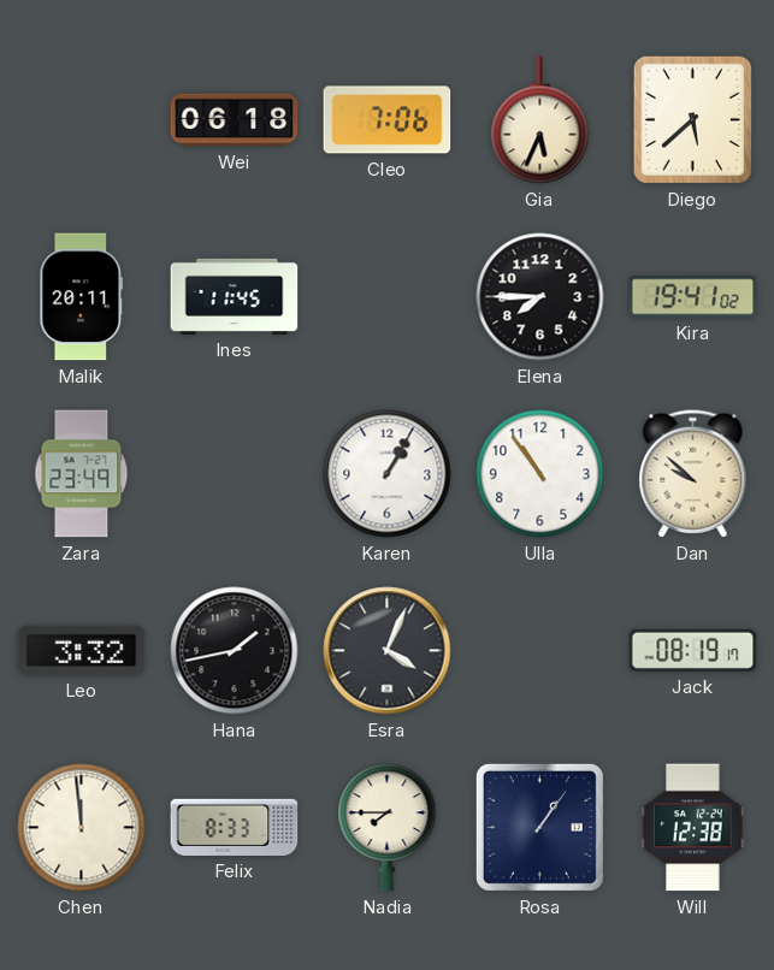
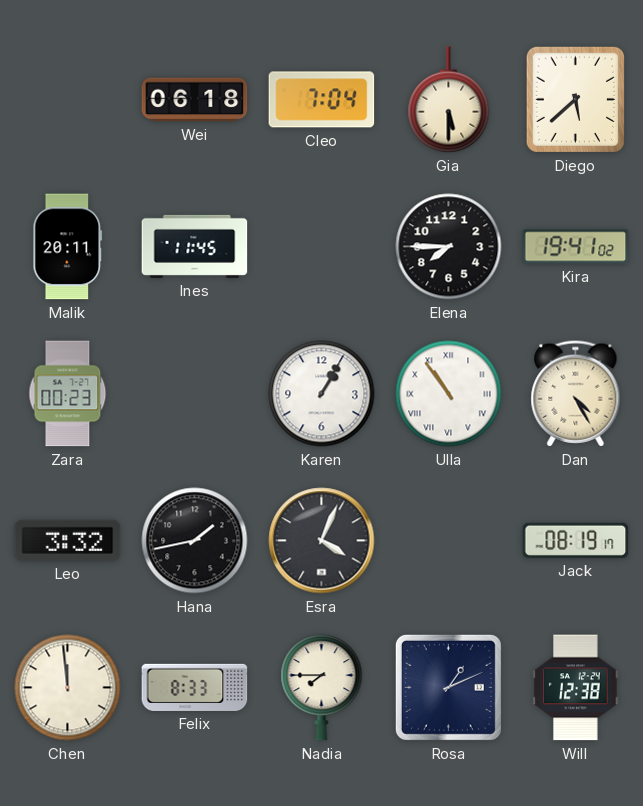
Cleo: 7:06 -> 7:04
Gia: 5:34 -> 5:30
Zara: 23:49 -> 00:23
Ulla numerals: Arabic -> Roman
Dan: 9:52 -> 4:25
Rosa: 1:06 -> 1:11
